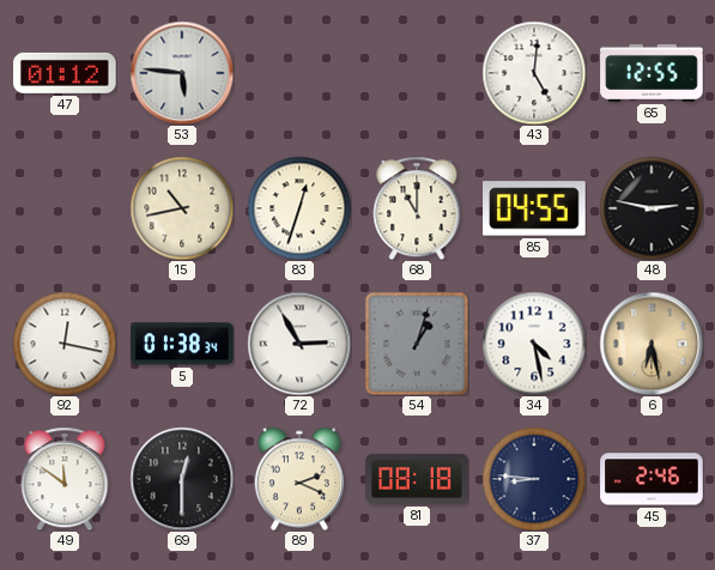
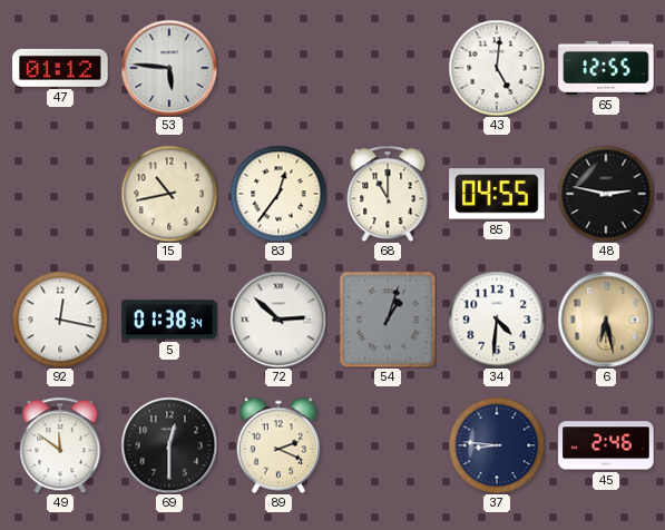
83: 12:33 -> 12:36
72: 2:55 -> 2:52
34: 4:28 -> 4:31
81: 08:18 -> none
